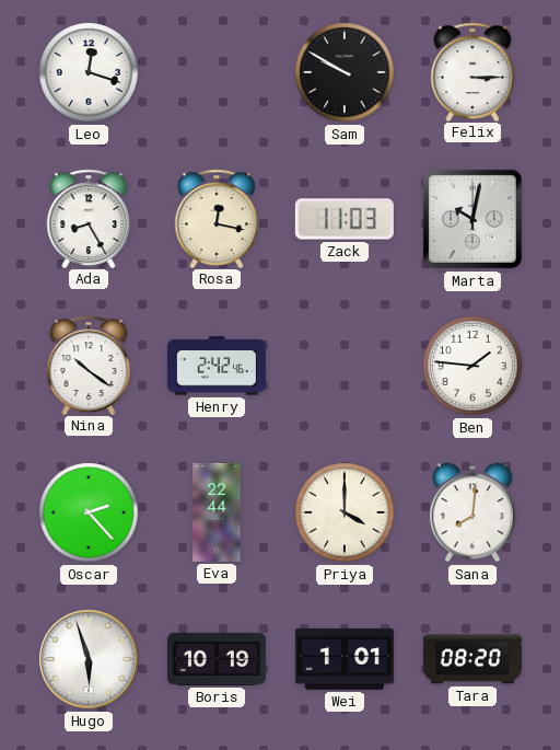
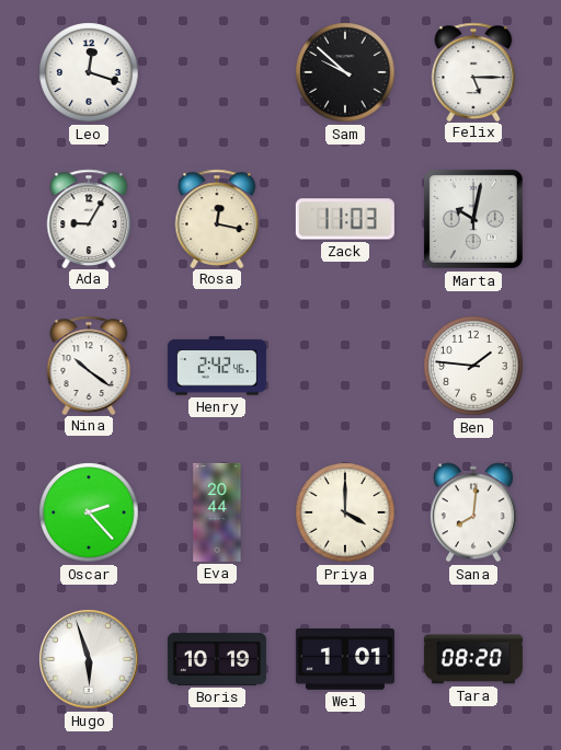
Sam: 9:50 -> 9:52
Felix: 3:15 -> 5:15
Ada: 8:25 -> 9:05
Eva: 22:44 -> 20:44
